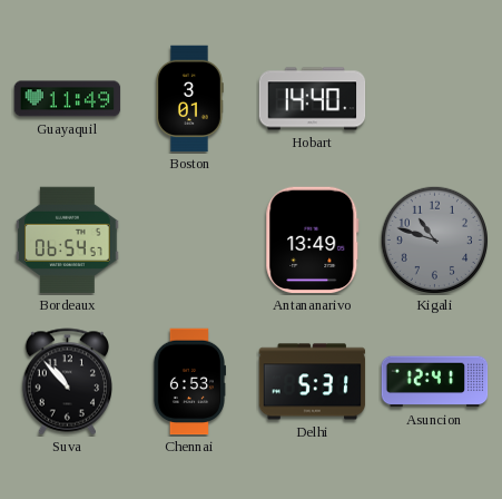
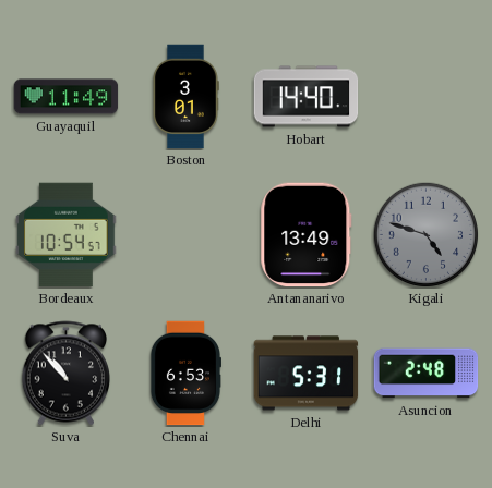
Bordeaux: 06:54 -> 10:54
Kigali: 10:48 -> 4:48
Asuncion: 12:41 -> 2:48
